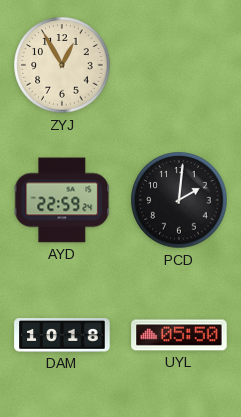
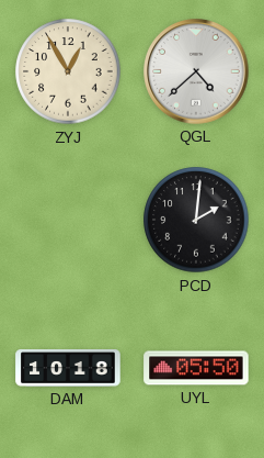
QGL: none -> 4:38
AYD: 22:59 -> none
